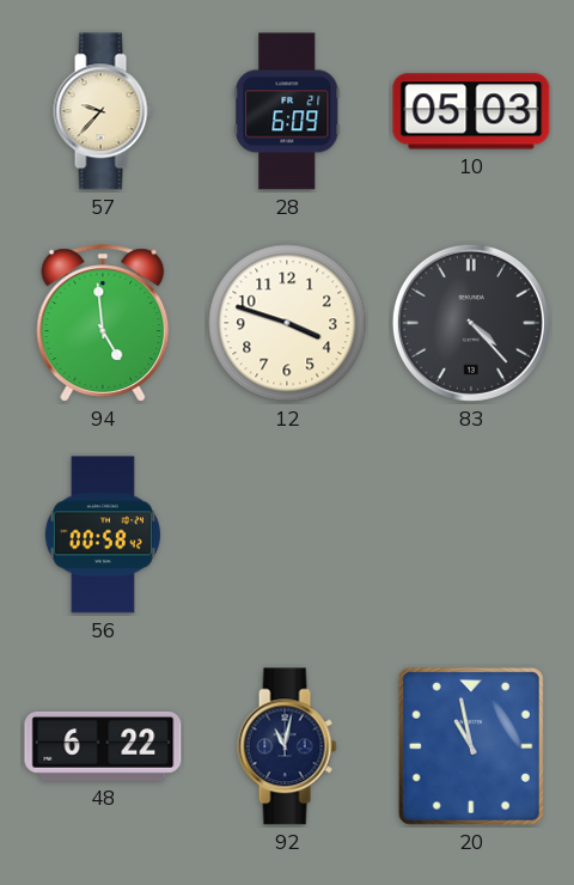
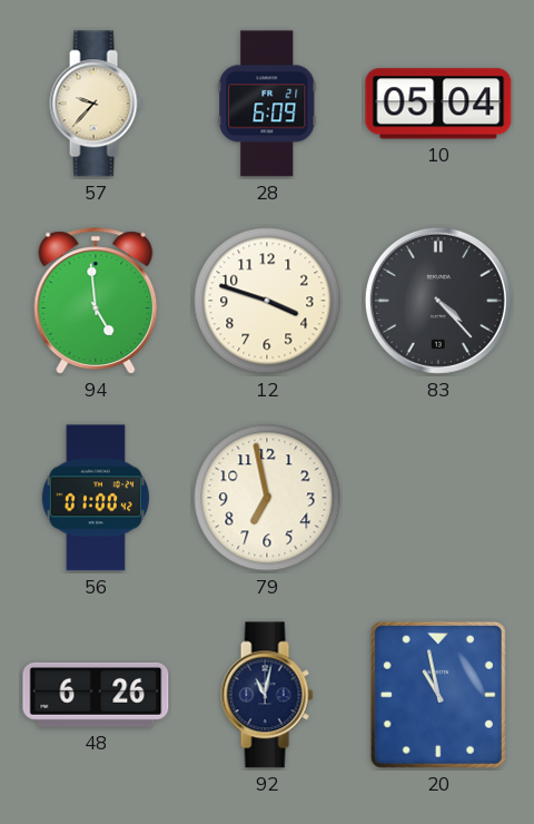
10: 05:03 -> 05:04
56: 00:58 -> 01:00
79: none -> 6:58
48: 6:22 -> 6:26
